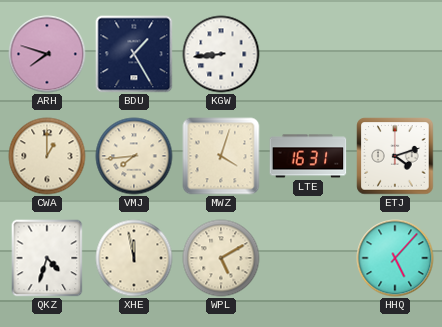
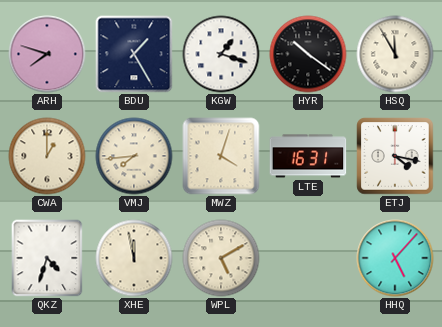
KGW: 8:44 -> 1:18
HYR: none -> 10:21
HSQ: none -> 11:55
ETJ: 4:12 -> 4:17
